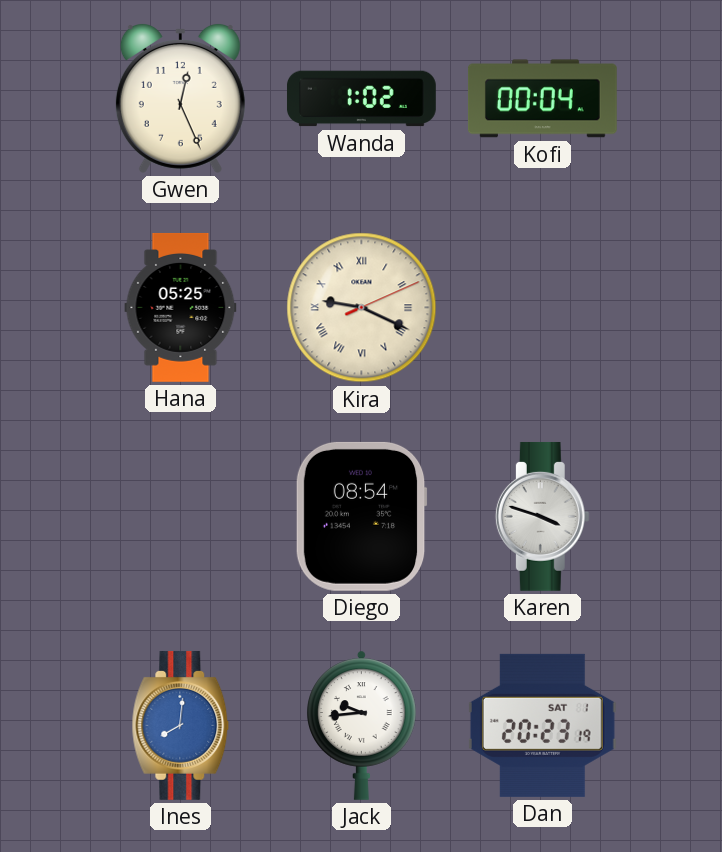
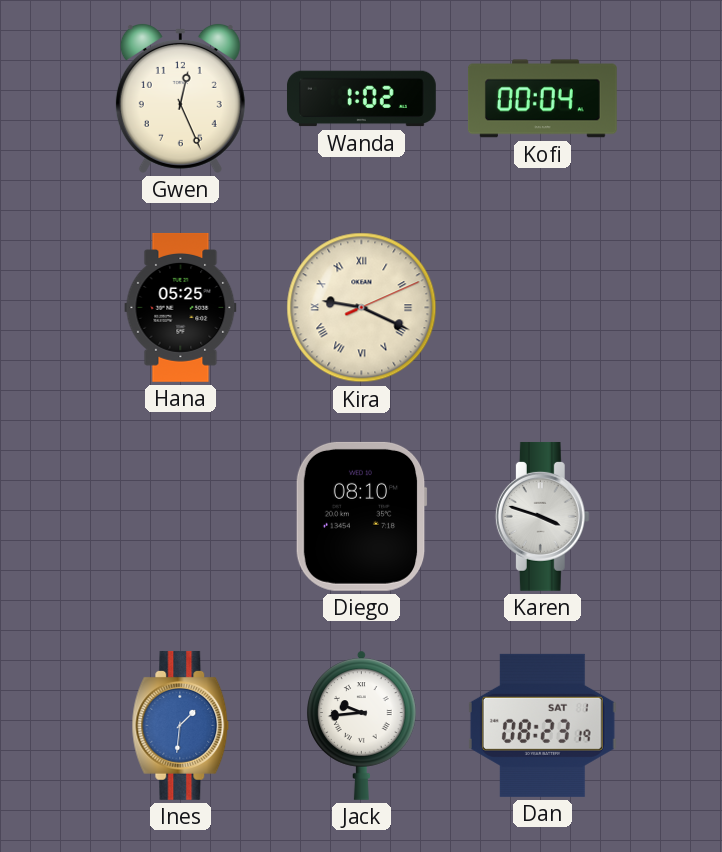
Diego: 08:54 -> 08:10
Ines: 8:01 -> 1:31
Dan: 20:23 -> 08:23
